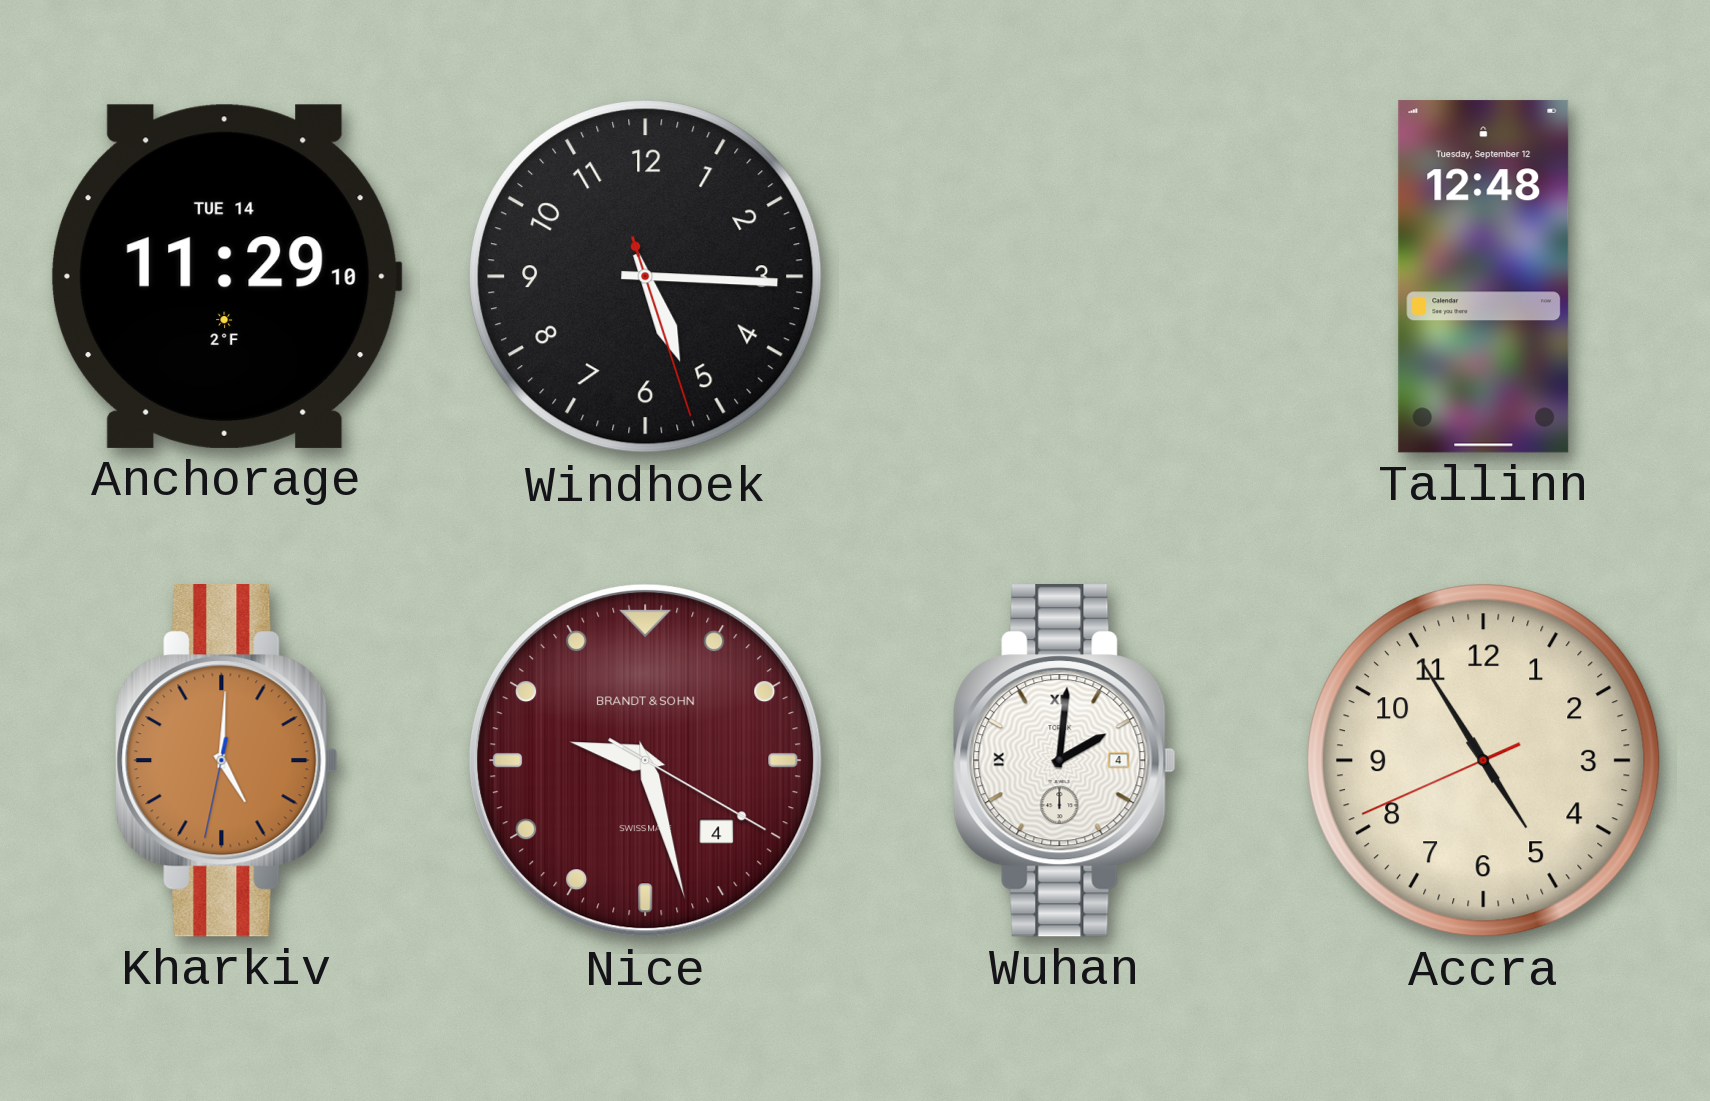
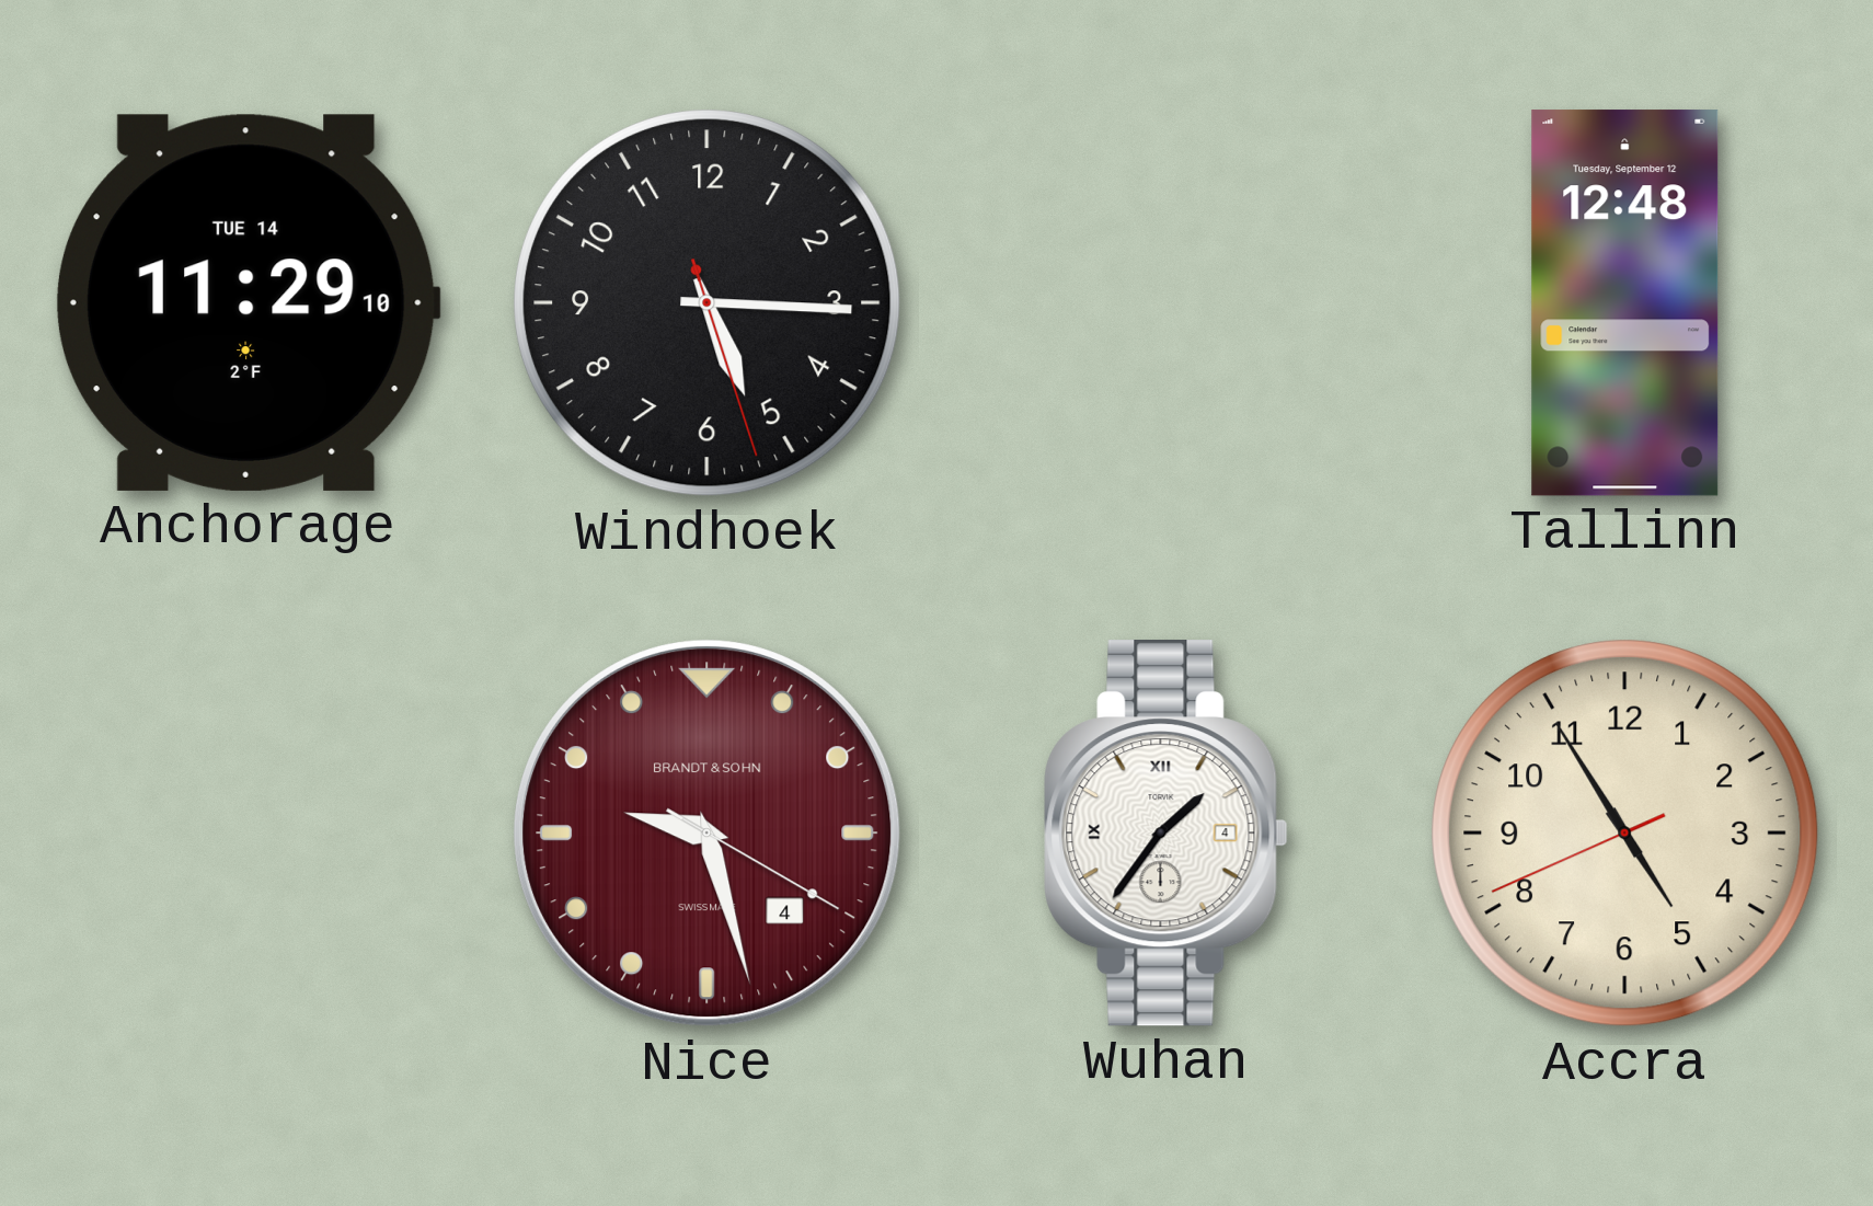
Kharkiv: 5:00 -> none
Wuhan: 2:01 -> 1:36
